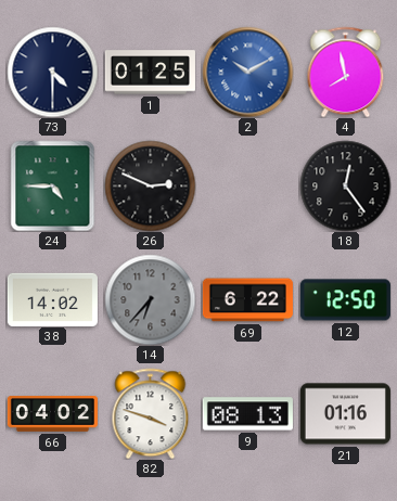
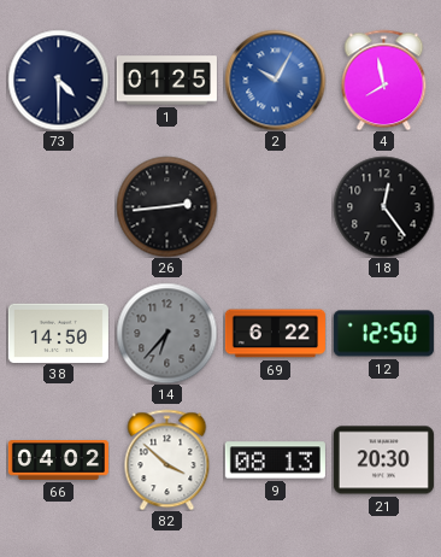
2: 10:10 -> 10:05
24: 4:45 -> none
26: 2:49 -> 2:44
38: 14:02 -> 14:50
82: 3:48 -> 3:52
21: 01:16 -> 20:30
